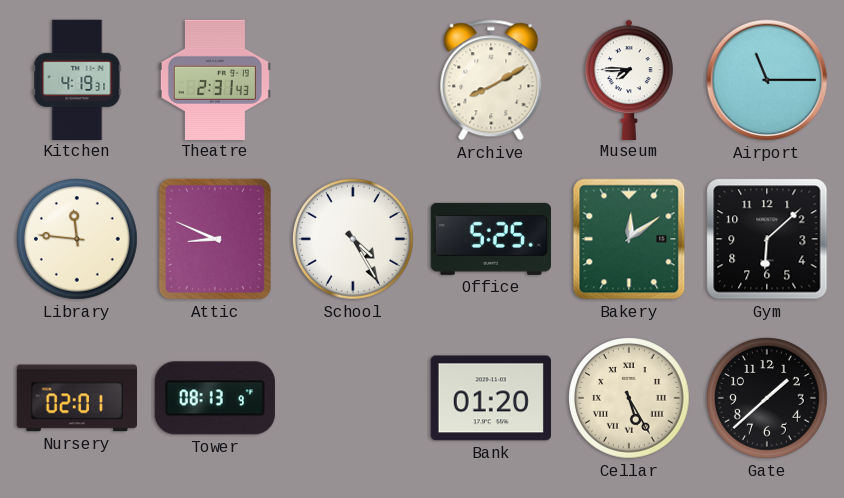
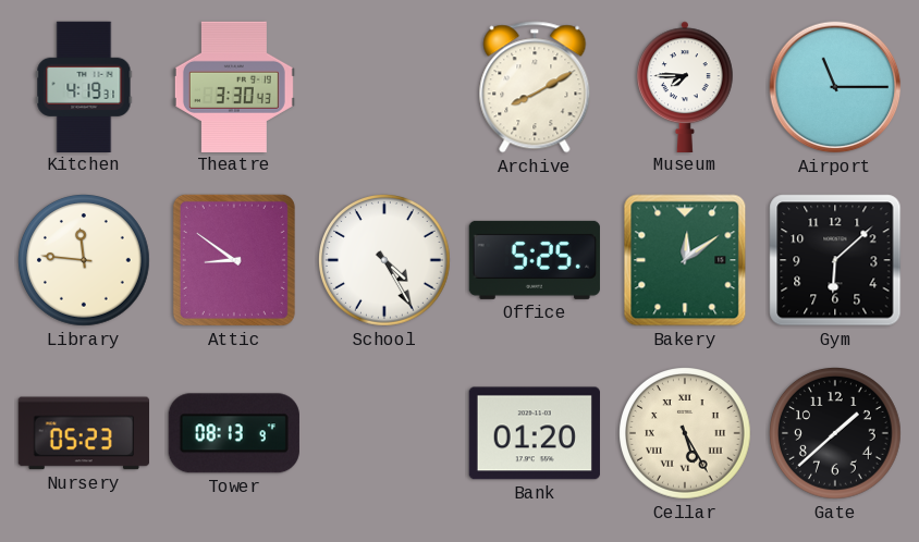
Theatre: 2:31 -> 3:30
Attic: 8:49 -> 8:51
Nursery: 02:01 -> 05:23
